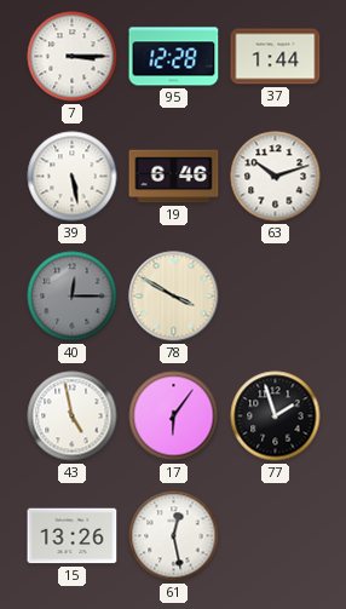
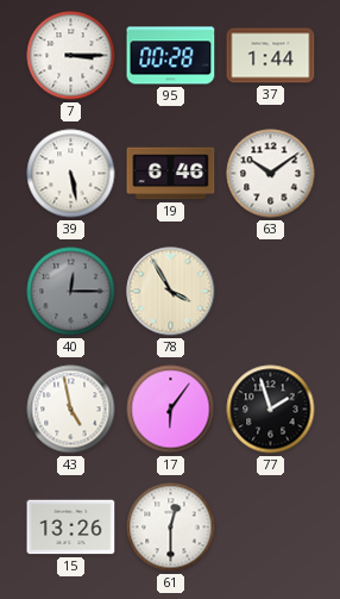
95: 12:28 -> 00:28
63: 10:12 -> 10:09
78: 3:50 -> 3:55
61: 12:28 -> 12:30
